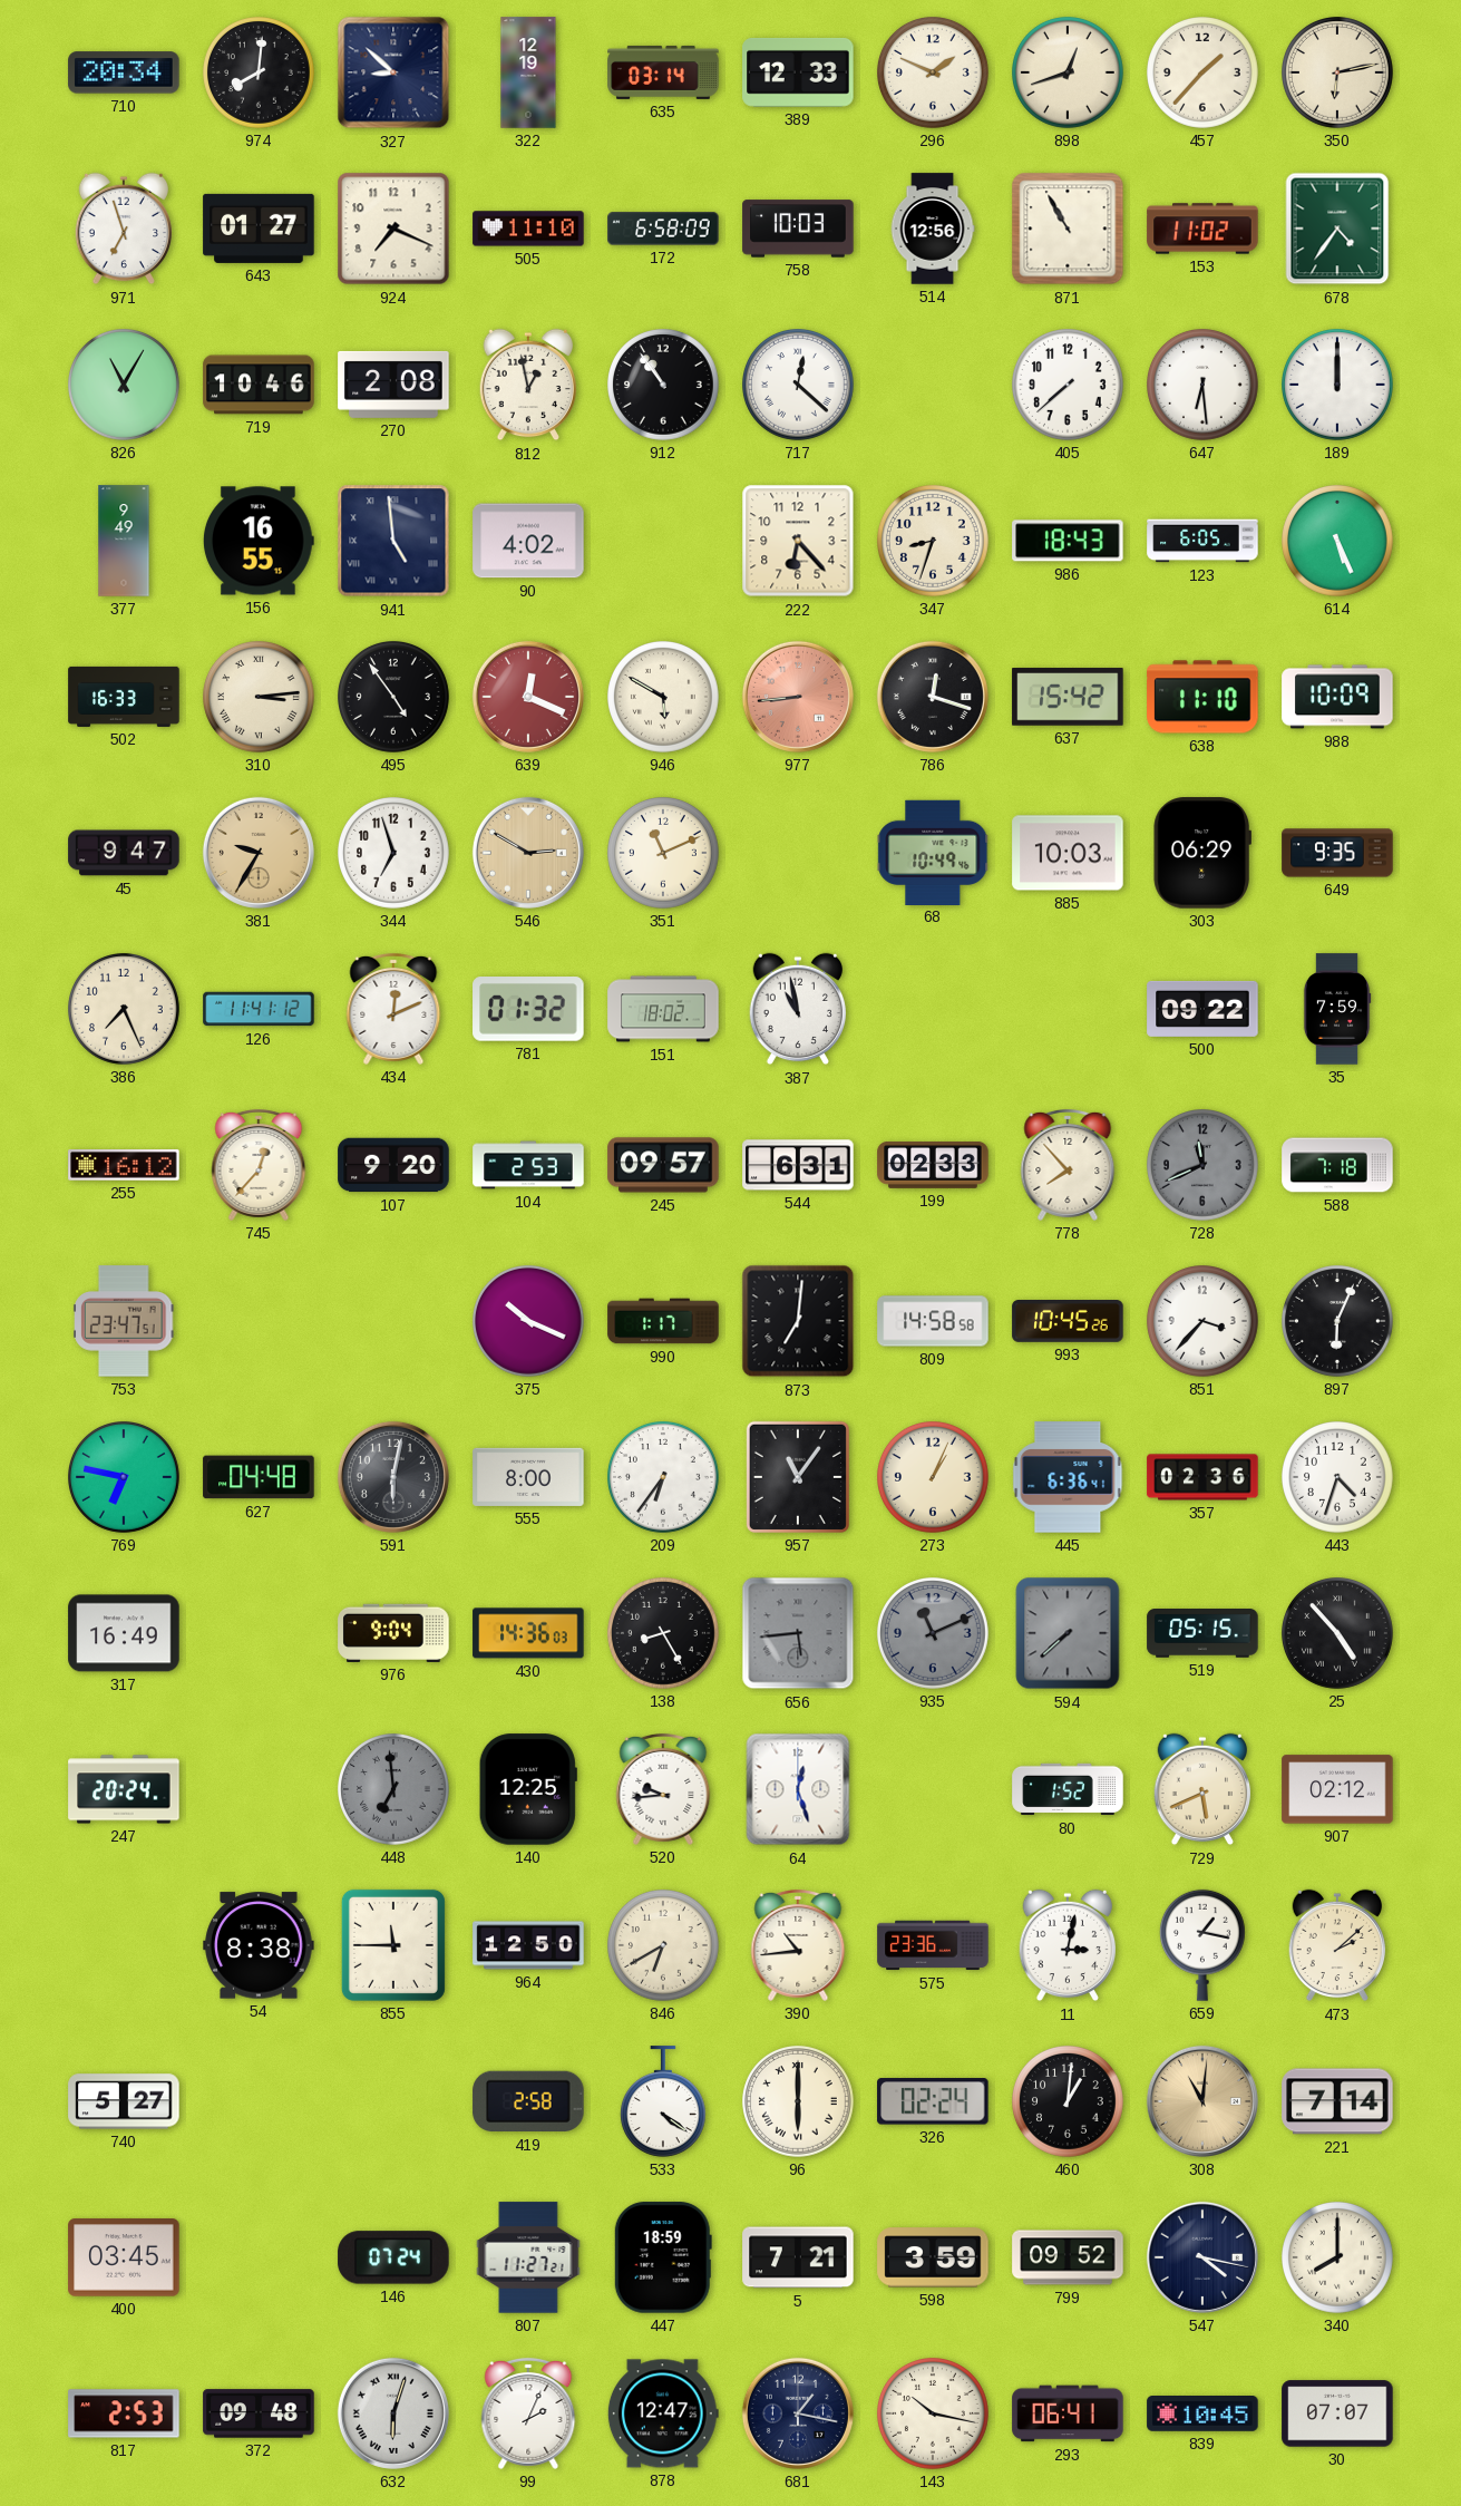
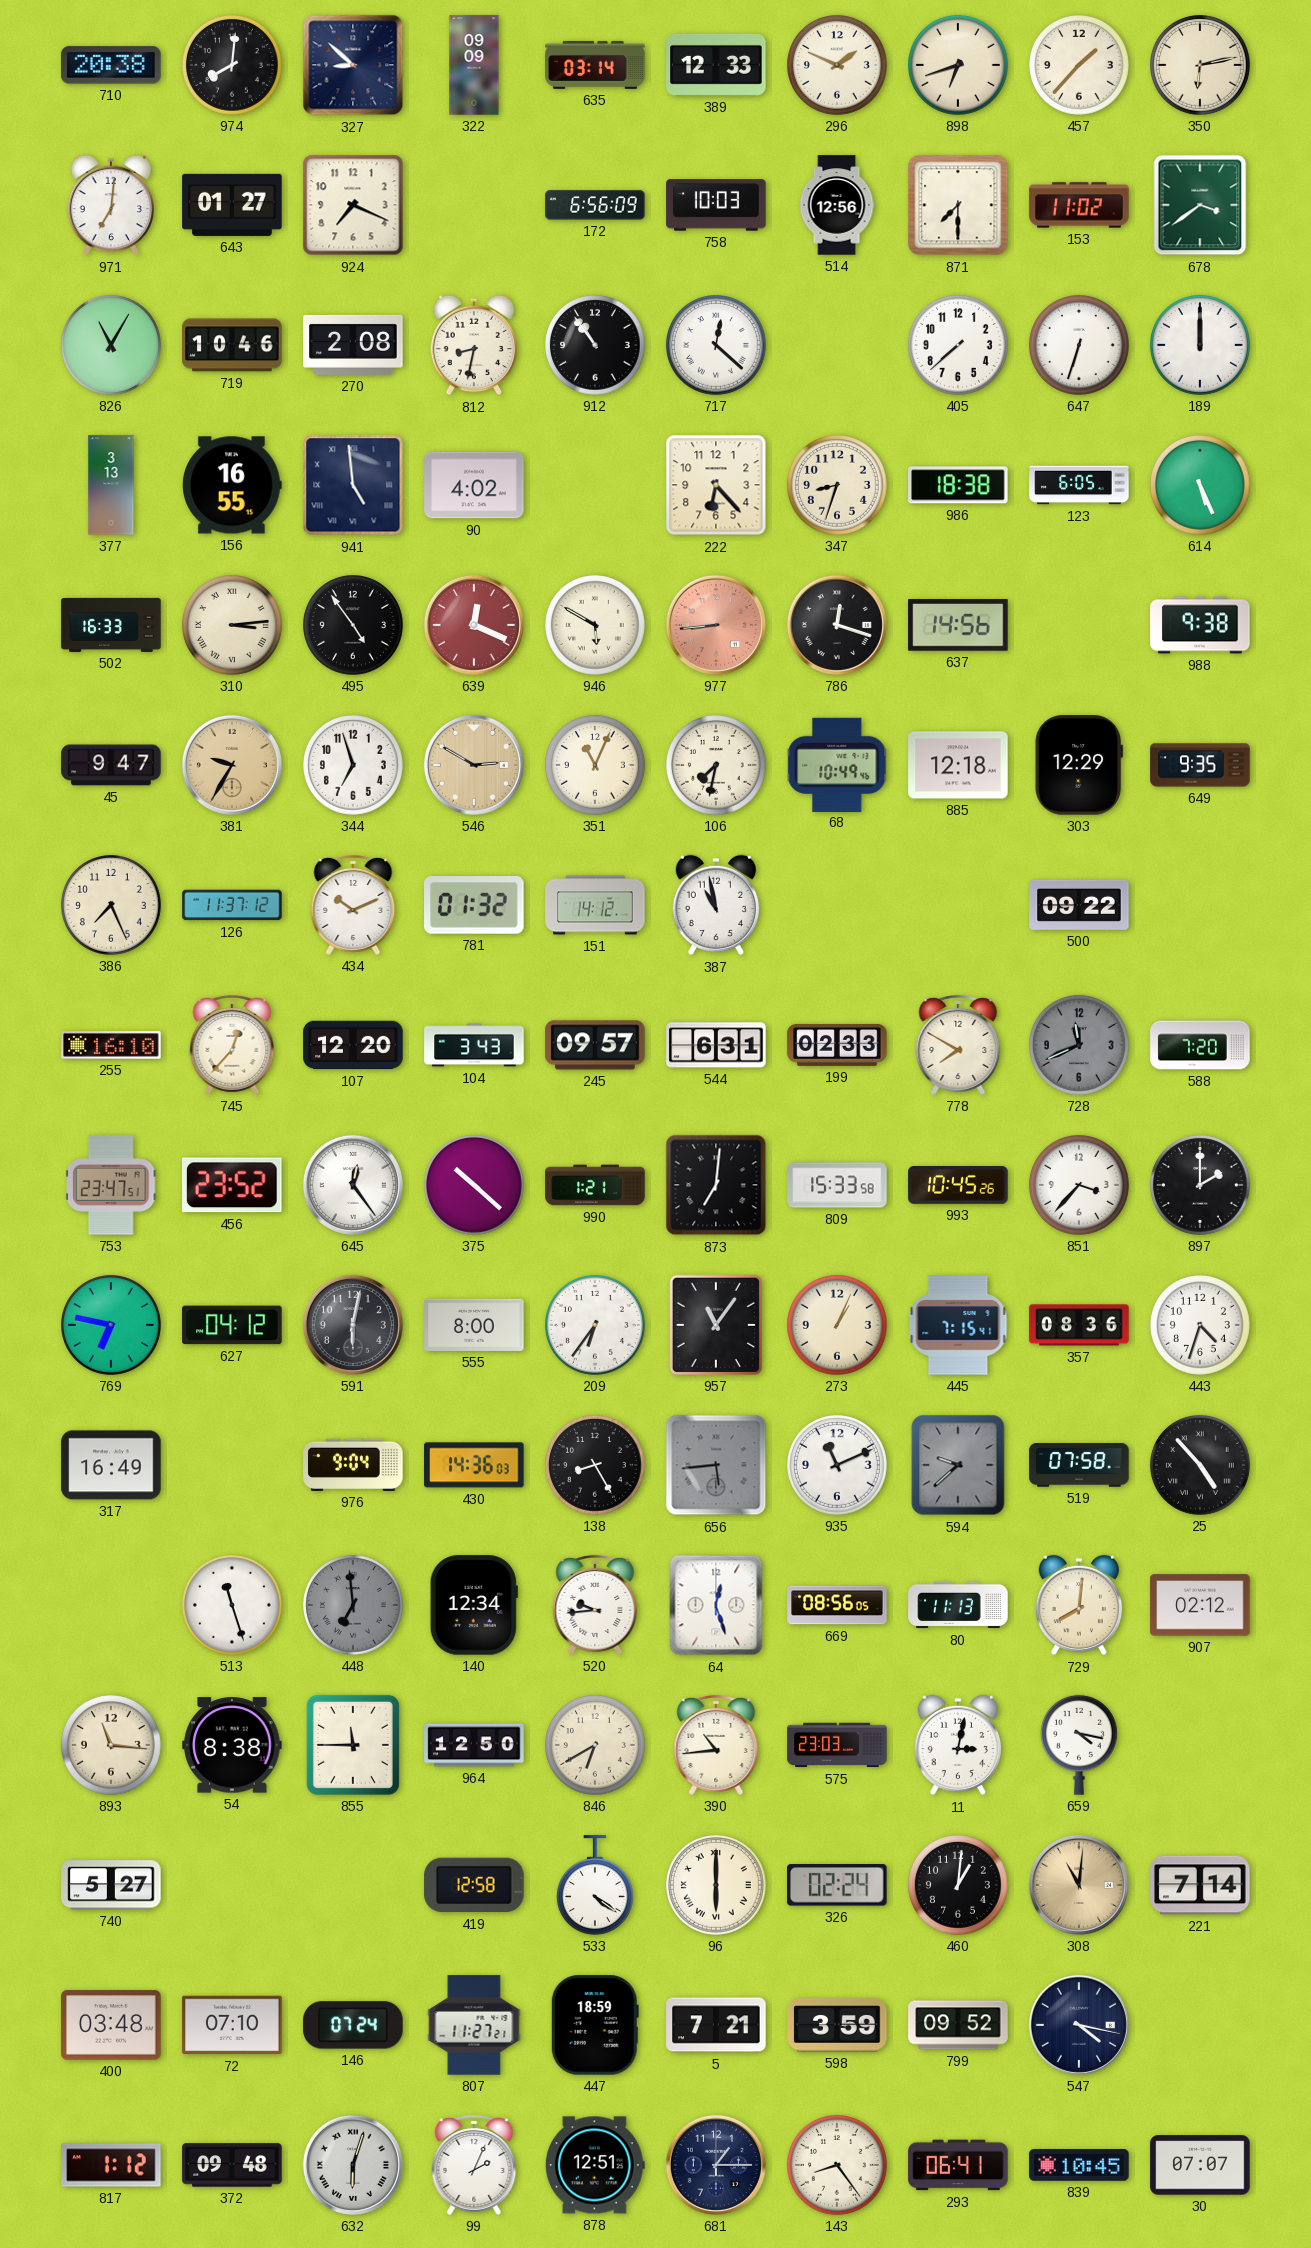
710: 20:34 -> 20:38
322: 12:19 -> 09:09
898: 12:42 -> 6:42
971: 6:57 -> 7:01
505: 11:10 -> none
172: 6:58 -> 6:56
871: 10:55 -> 7:30
678: 4:36 -> 3:39
812: 12:58 -> 8:32
647: 6:29 -> 6:33
377: 9:49 -> 3:13
986: 18:43 -> 18:38
637: 15:42 -> 14:56
638: 11:10 -> none
988: 10:09 -> 9:38
351: 11:11 -> 11:04
106: none -> 7:32
885: 10:03 -> 12:18
303: 06:29 -> 12:29
126: 11:41 -> 11:37
434: 12:11 -> 10:11
151: 18:02 -> 14:12
35: 7:59 -> none
255: 16:12 -> 16:10
107: 9:20 -> 12:20
104: 2:53 -> 3:43
778: 7:53 -> 7:50
588: 7:18 -> 7:20
456: none -> 23:52
645: none -> 12:24
375: 10:19 -> 10:22
990: 1:17 -> 1:21
809: 14:58 -> 15:33
897: 6:04 -> 2:00
627: 04:48 -> 04:12
445: 6:36 -> 7:15
357: 02:36 -> 08:36
935 dial: grey -> white
594: 7:38 -> 9:38
519: 05:15 -> 07:58
247: 20:24 -> none
513: none -> 11:27
140: 12:25 -> 12:34
669: none -> 08:56
80: 1:52 -> 11:13
729: 5:41 -> 8:01
893: none -> 11:16
575: 23:36 -> 23:03
659: 1:17 -> 4:17
473: 2:08 -> none
419: 2:58 -> 12:58
400: 03:45 -> 03:48
72: none -> 07:10
340: 8:00 -> none
817: 2:53 -> 1:12
878: 12:47 -> 12:51
681: 1:17 -> 1:15
143: 10:17 -> 8:24
